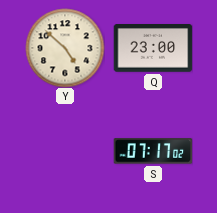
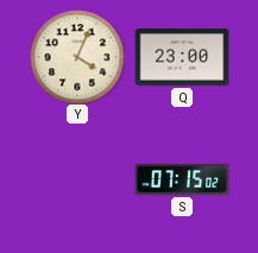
Y: 4:52 -> 4:04
S: 07:17 -> 07:15
